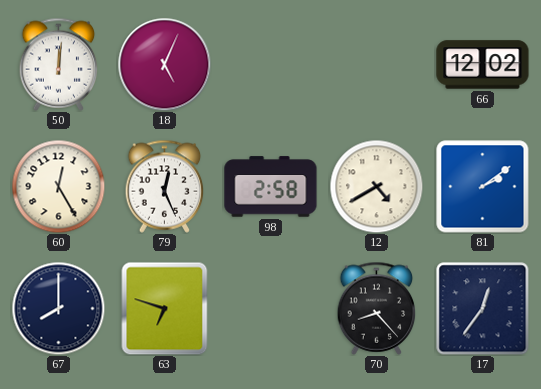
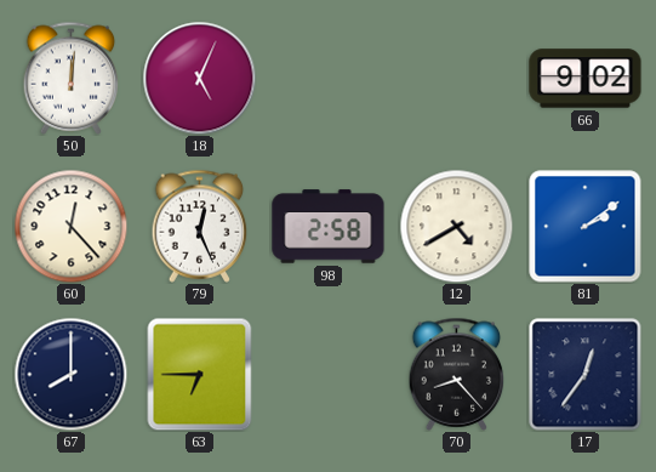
66: 12:02 -> 9:02
60: 12:25 -> 12:23
63: 6:48 -> 6:45
